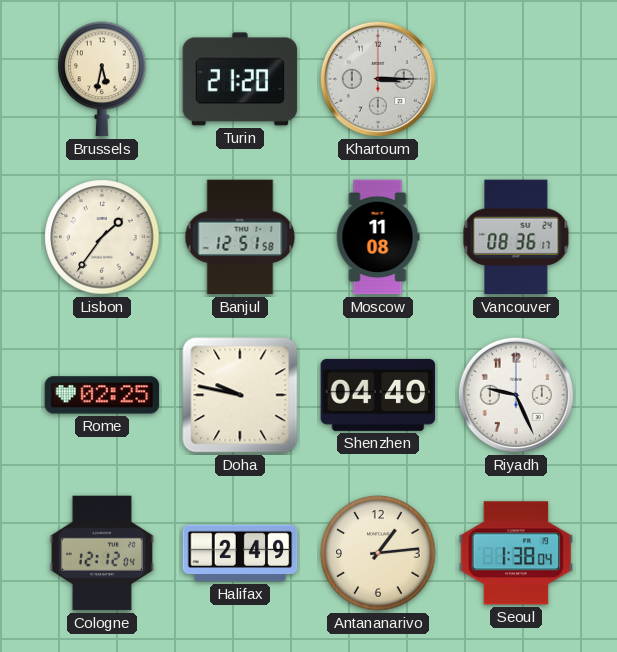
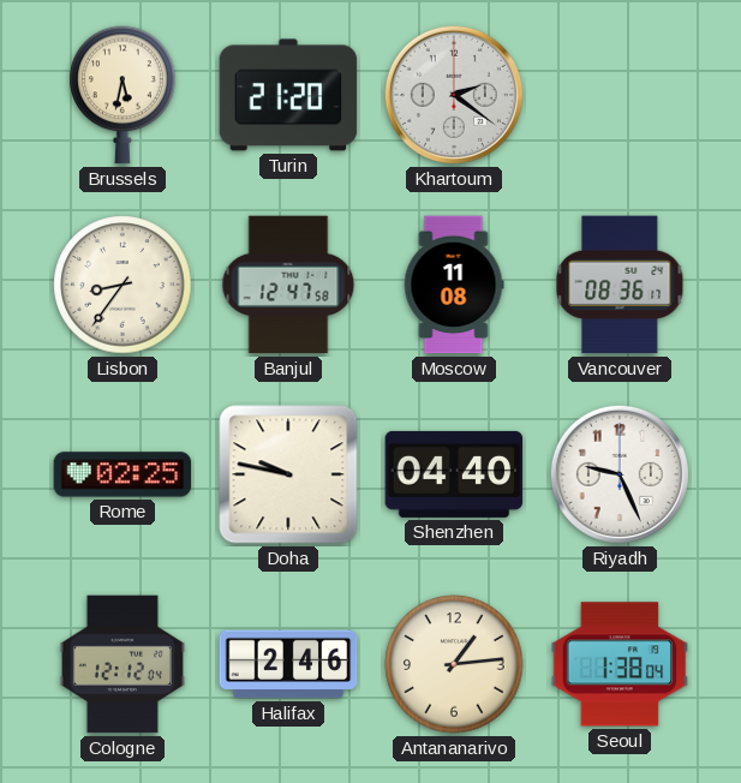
Khartoum: 3:15 -> 2:21
Lisbon: 1:36 -> 8:36
Banjul: 12:51 -> 12:47
Halifax: 2:49 -> 2:46
